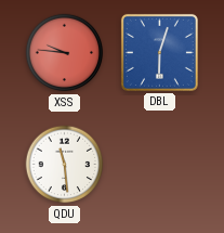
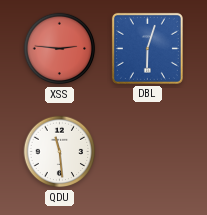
XSS: 9:46 -> 2:46
